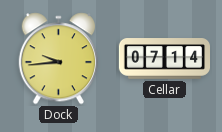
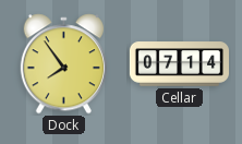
Dock: 9:44 -> 7:54
